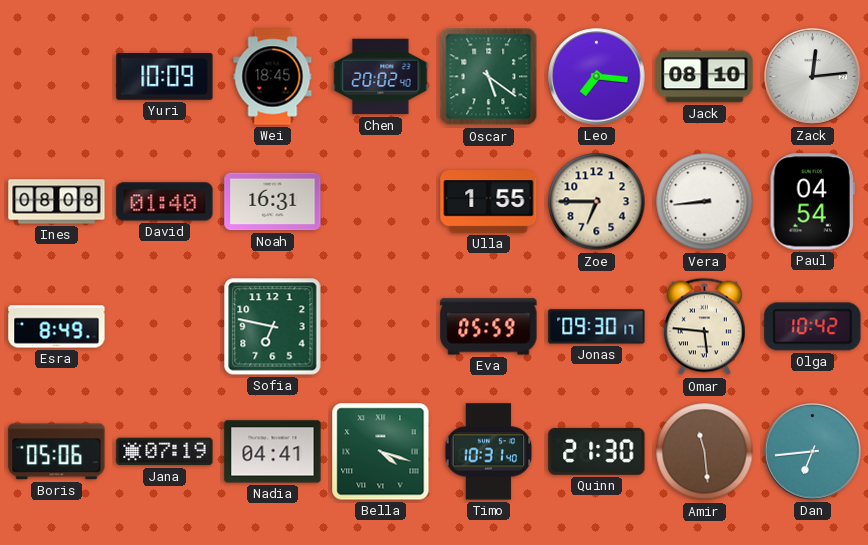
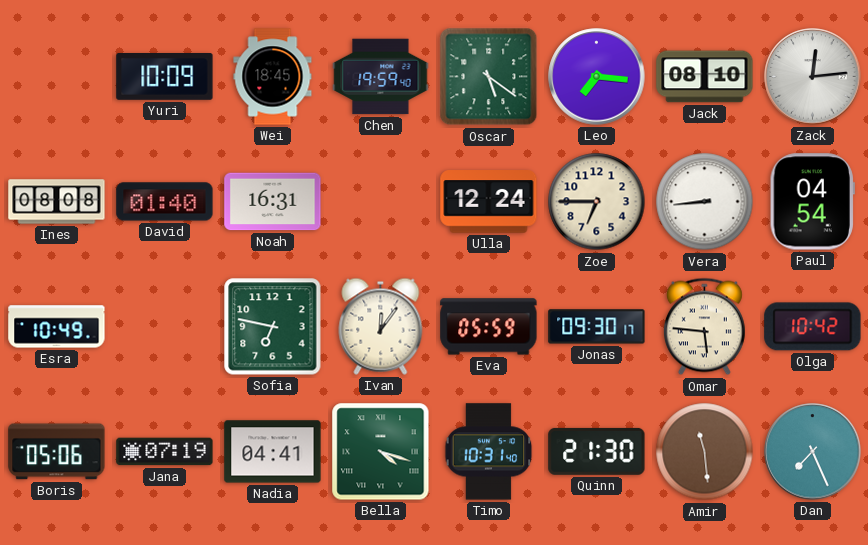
Chen: 20:02 -> 19:59
Ulla: 1:55 -> 12:24
Esra: 8:49 -> 10:49
Ivan: none -> 12:06
Dan: 6:44 -> 7:26
